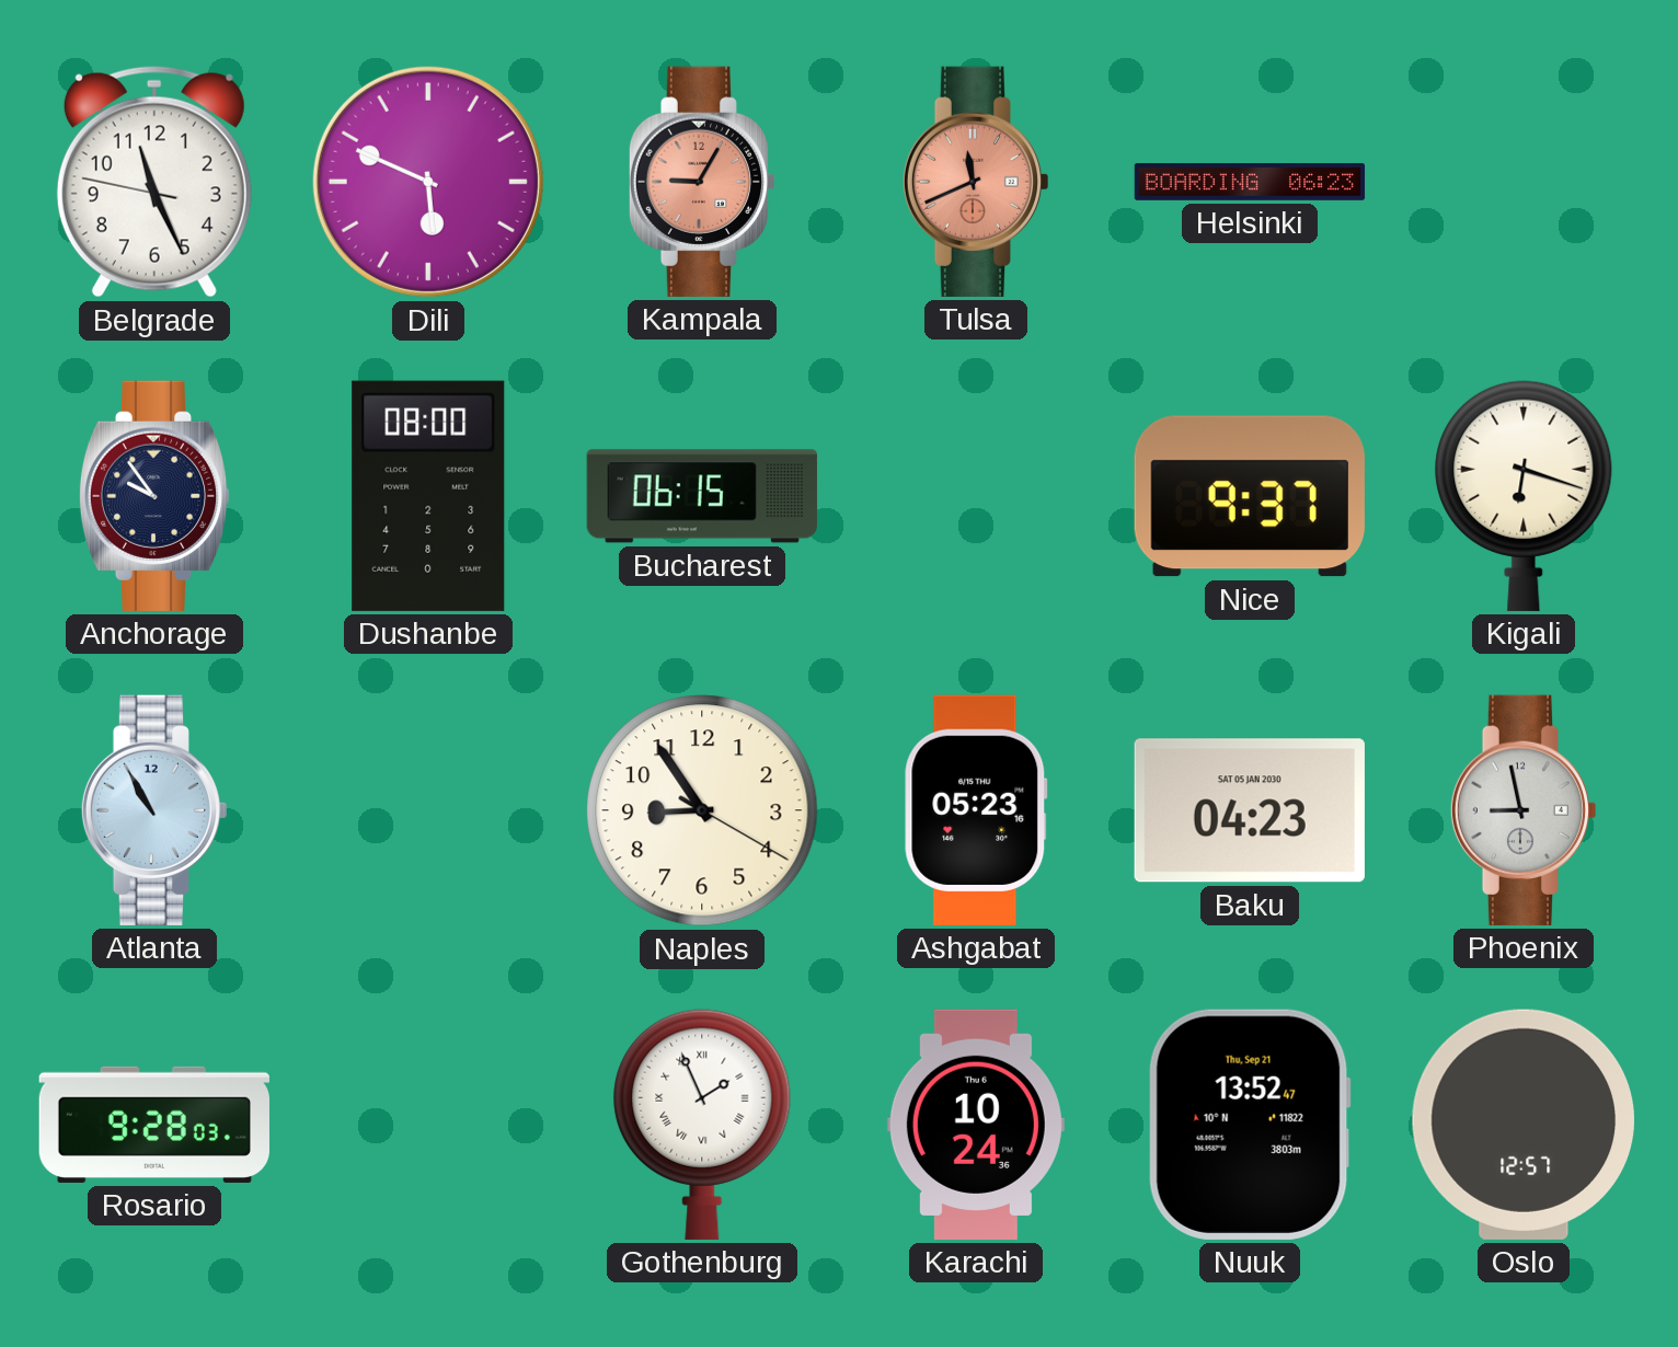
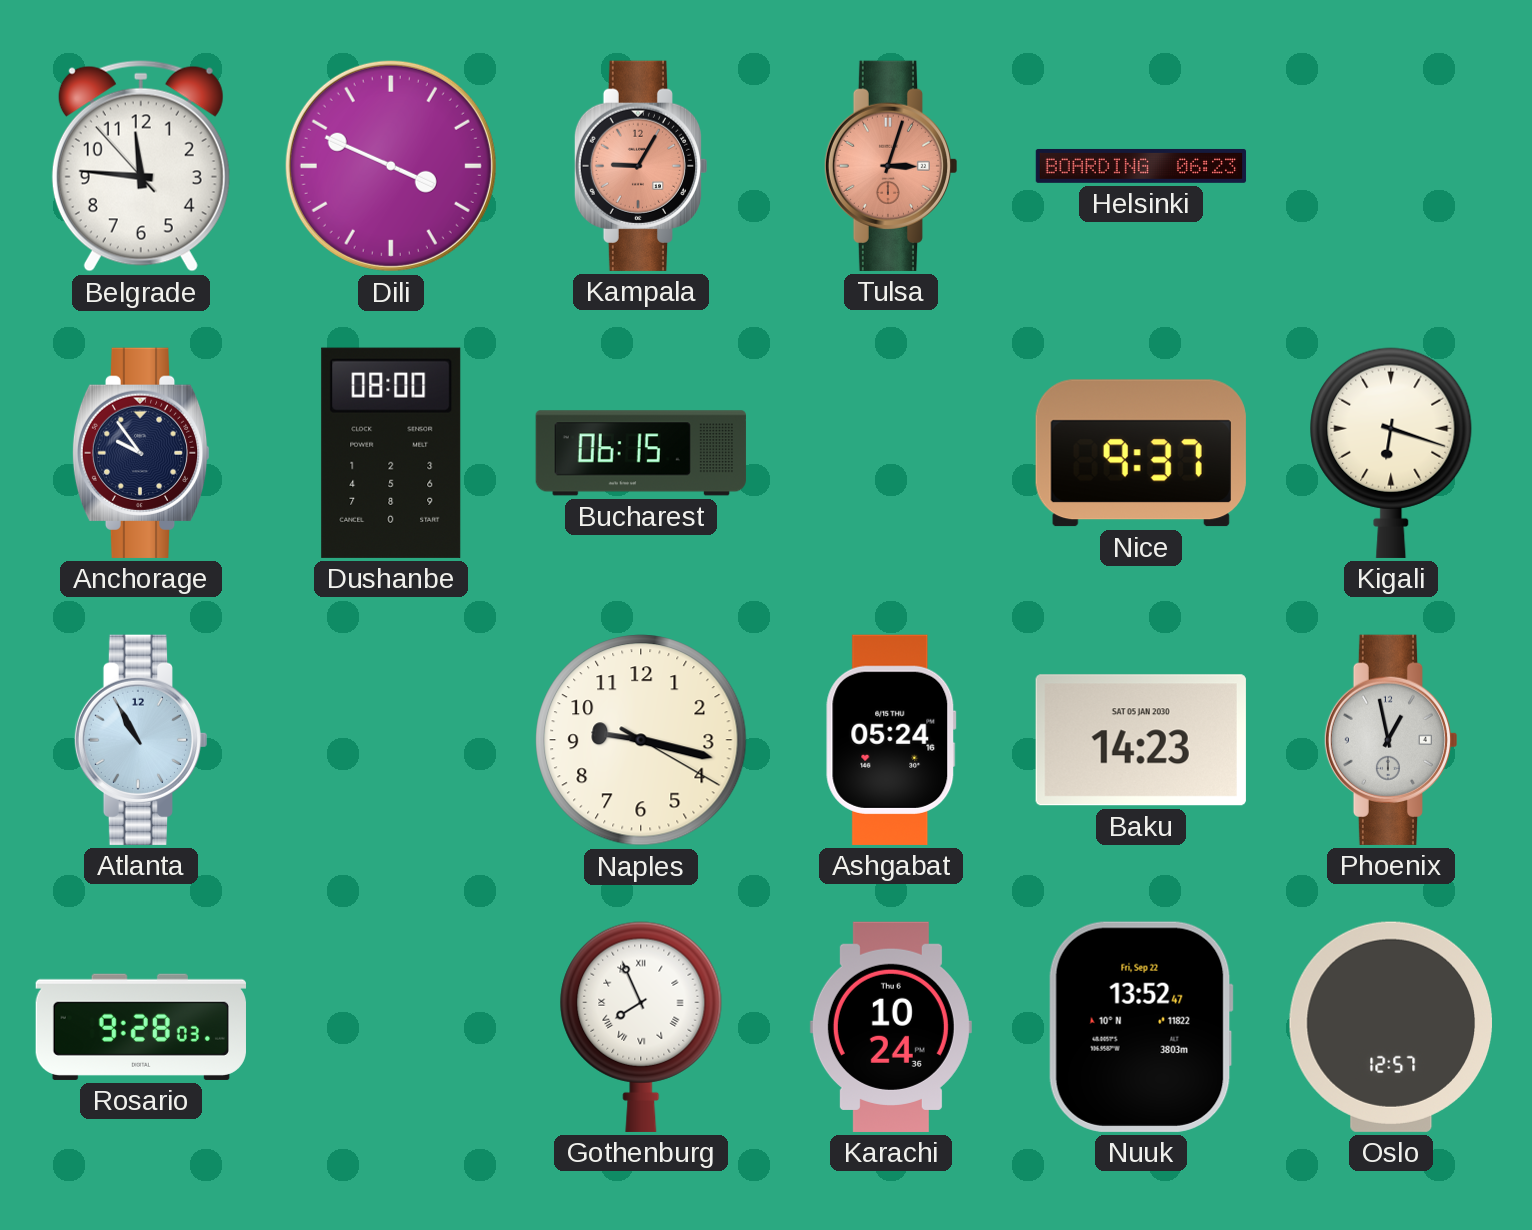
Belgrade: 11:25 -> 11:45
Dili: 5:49 -> 3:49
Tulsa: 11:41 -> 3:03
Naples: 8:54 -> 9:17
Ashgabat: 05:23 -> 05:24
Baku: 04:23 -> 14:23
Phoenix: 8:58 -> 12:58
Gothenburg: 1:56 -> 7:56
Nuuk date: Thu, Sep 21 -> Fri, Sep 22
